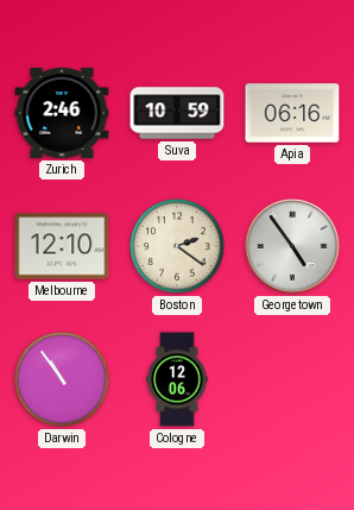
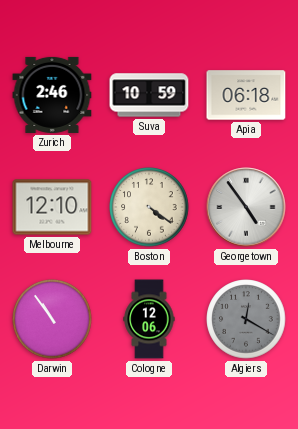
Apia: 06:16 -> 06:18
Boston: 2:21 -> 4:21
Algiers: none -> 12:20
